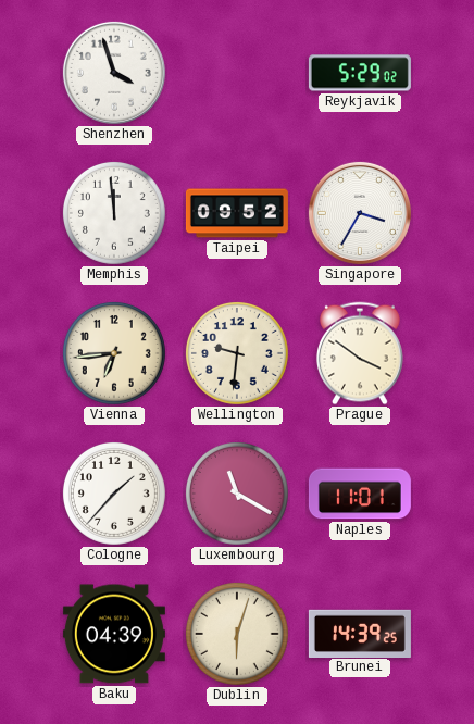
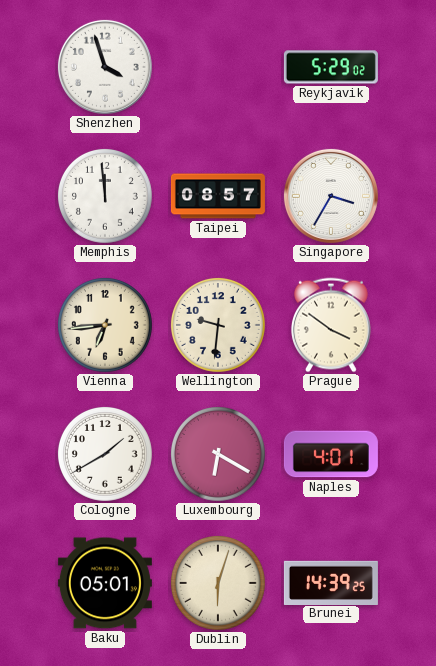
Taipei: 09:52 -> 08:57
Cologne: 1:37 -> 1:40
Luxembourg: 11:20 -> 6:20
Naples: 11:01 -> 4:01
Baku: 04:39 -> 05:01
